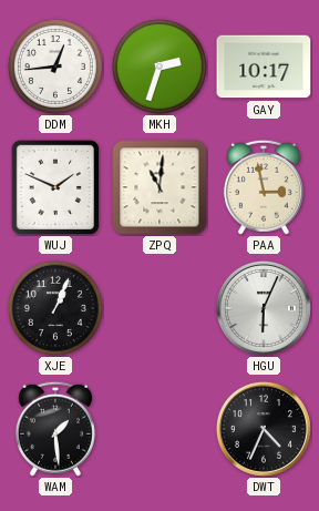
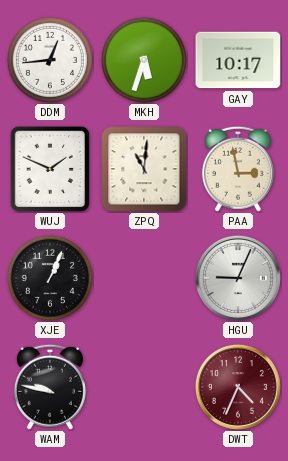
MKH: 2:33 -> 5:33
HGU: 6:04 -> 9:04
WAM: 1:29 -> 9:47
DWT dial: black -> burgundy
